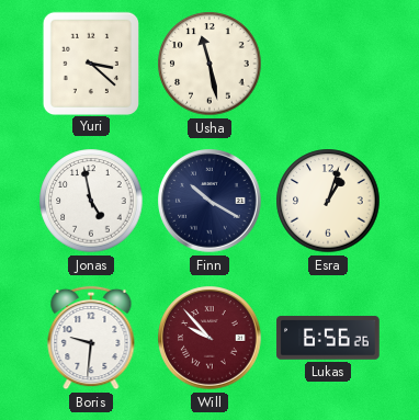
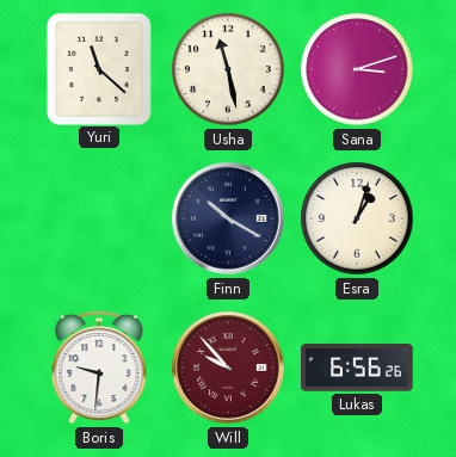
Yuri: 3:22 -> 11:22
Sana: none -> 3:12
Jonas: 4:58 -> none
